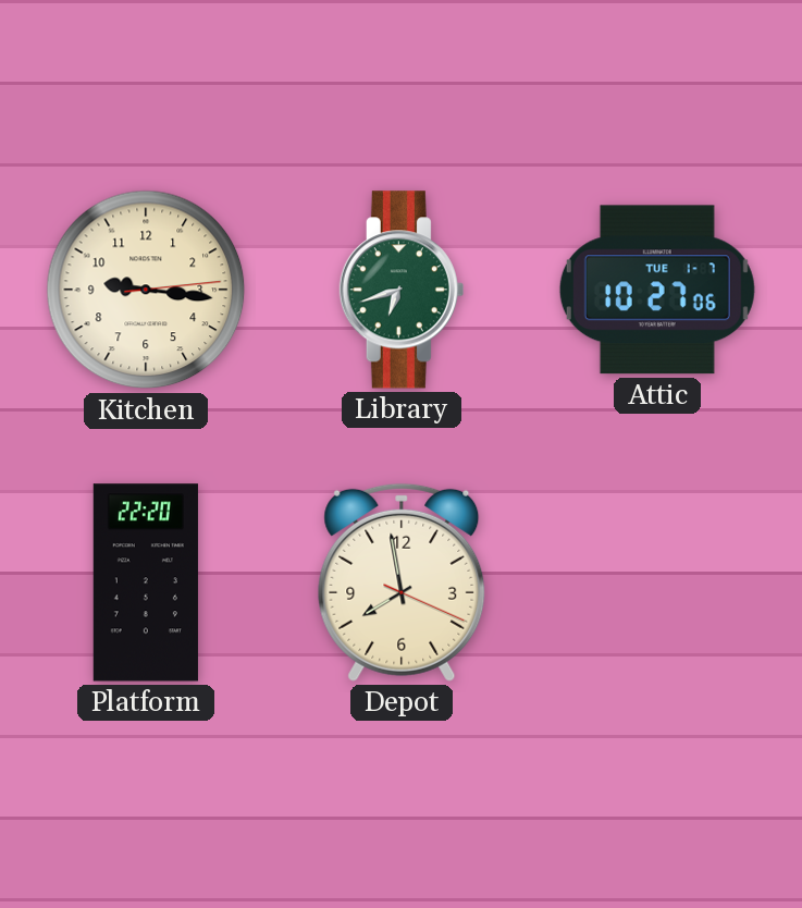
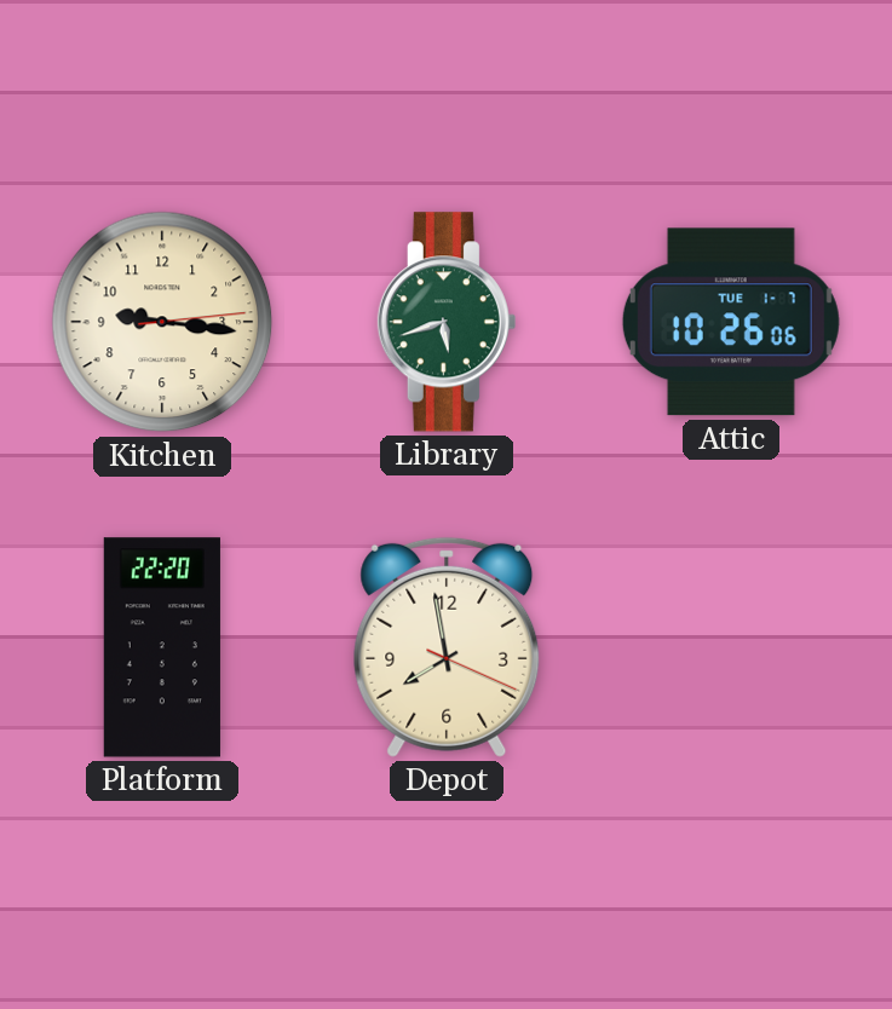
Library: 6:42 -> 5:42
Attic: 10:27 -> 10:26
